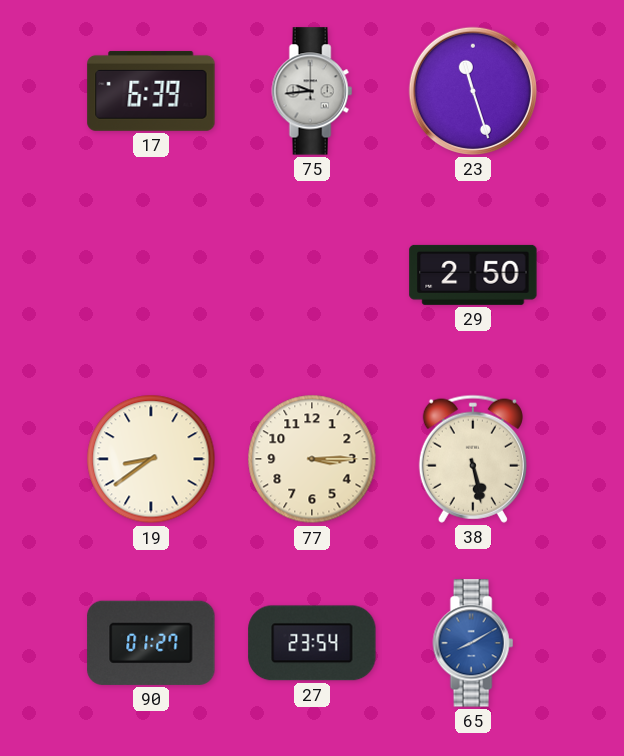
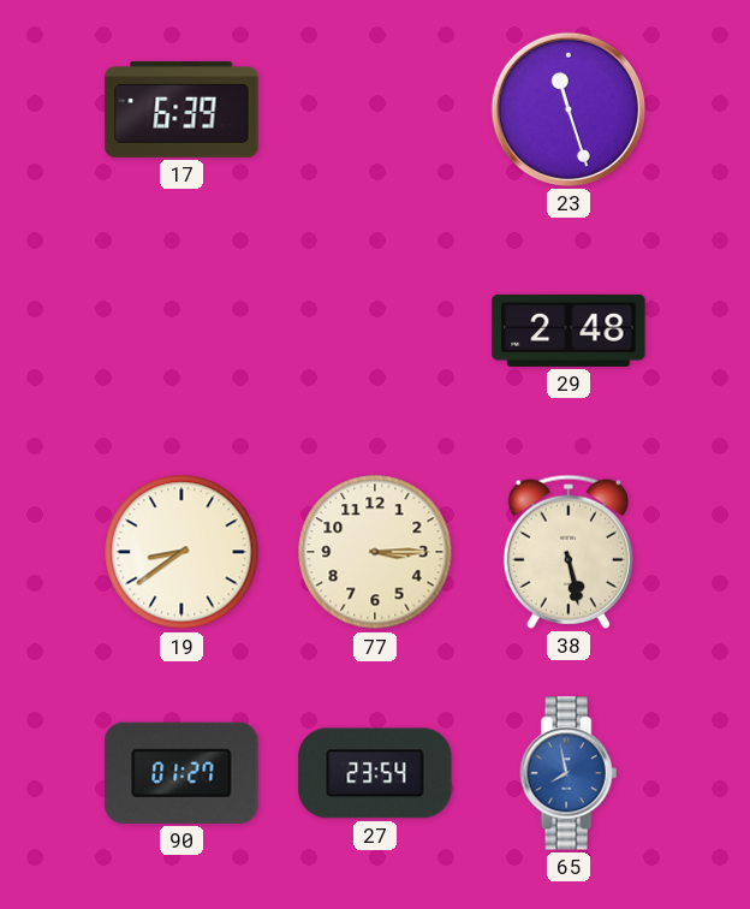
75: 9:44 -> none
29: 2:50 -> 2:48
65: 8:10 -> 7:58
